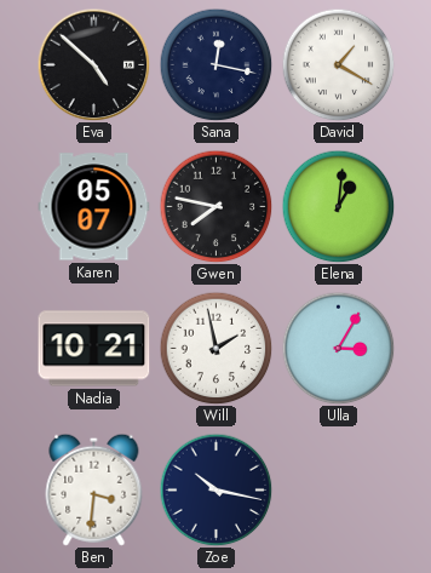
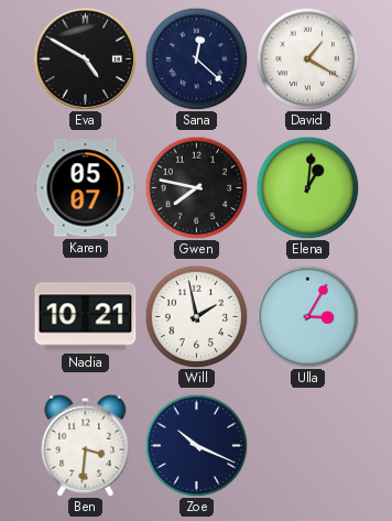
Eva: 4:52 -> 4:50
Sana: 12:17 -> 12:22
Zoe: 10:17 -> 10:19
